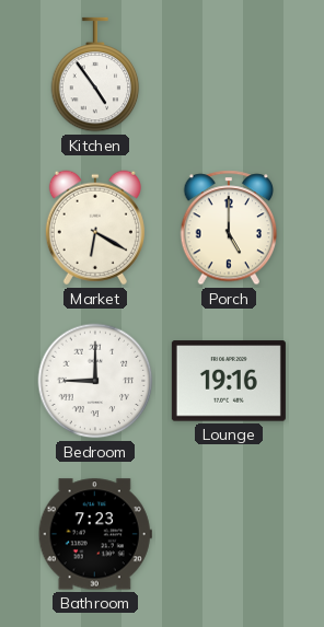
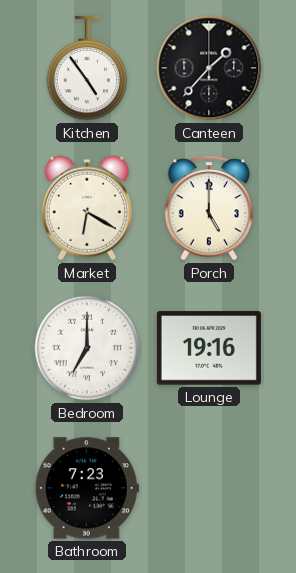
Canteen: none -> 1:37
Bedroom: 9:00 -> 7:00
